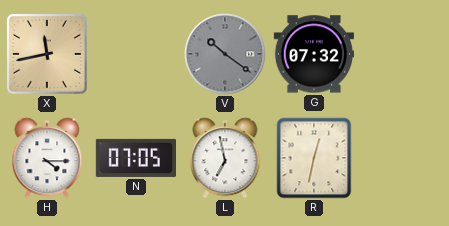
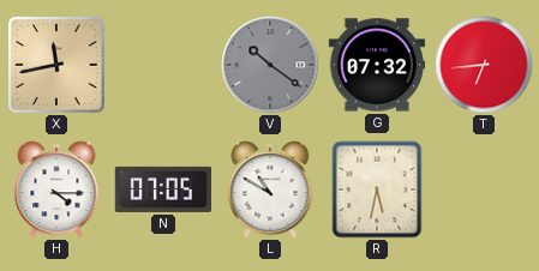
T: none -> 6:44
L: 6:58 -> 10:50
R: 12:32 -> 5:32
